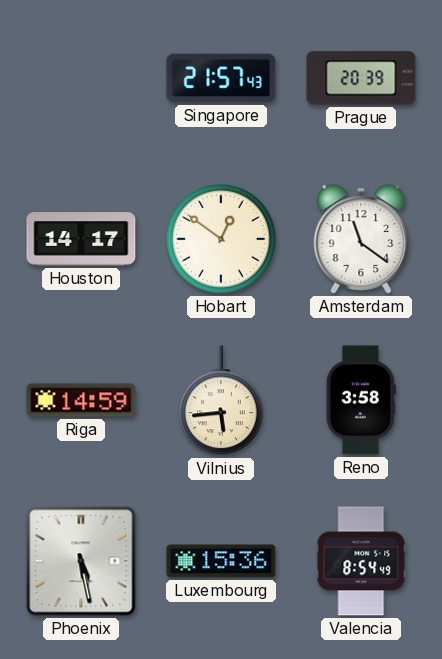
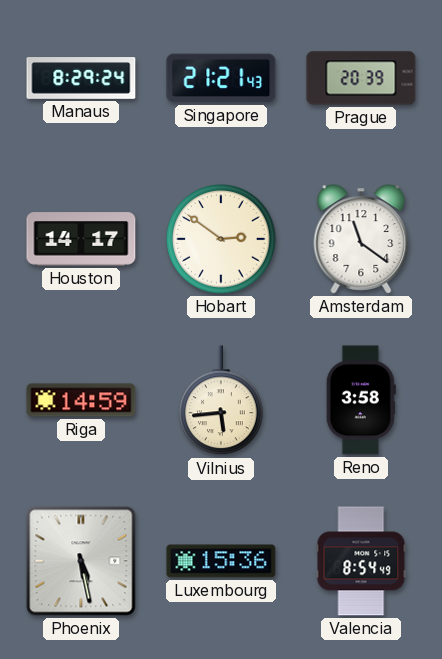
Manaus: none -> 8:29
Singapore: 21:57 -> 21:21
Hobart: 12:51 -> 2:51
